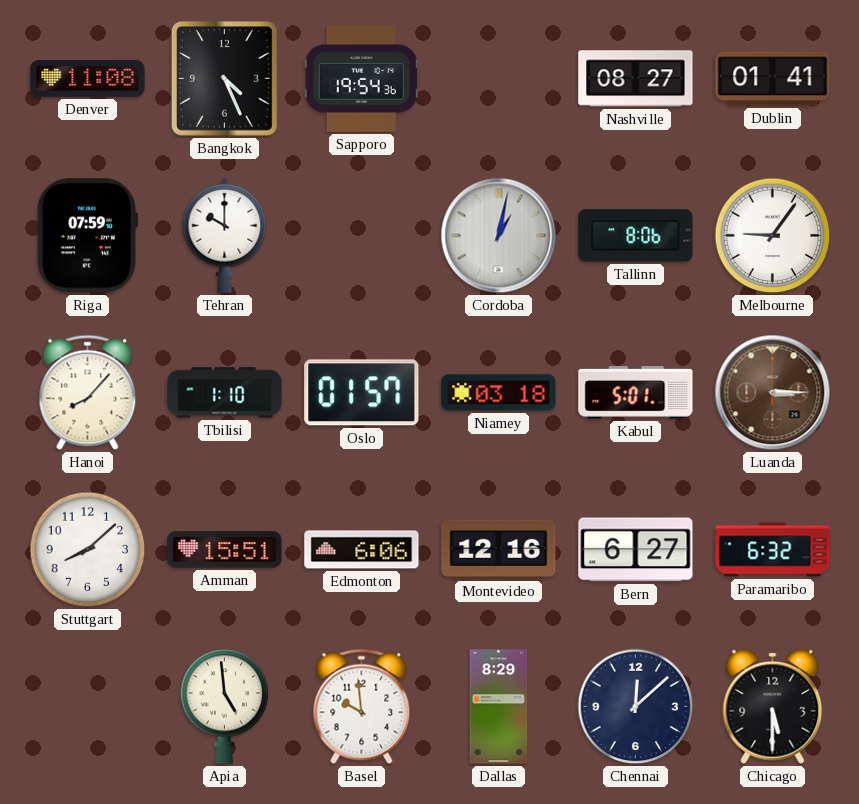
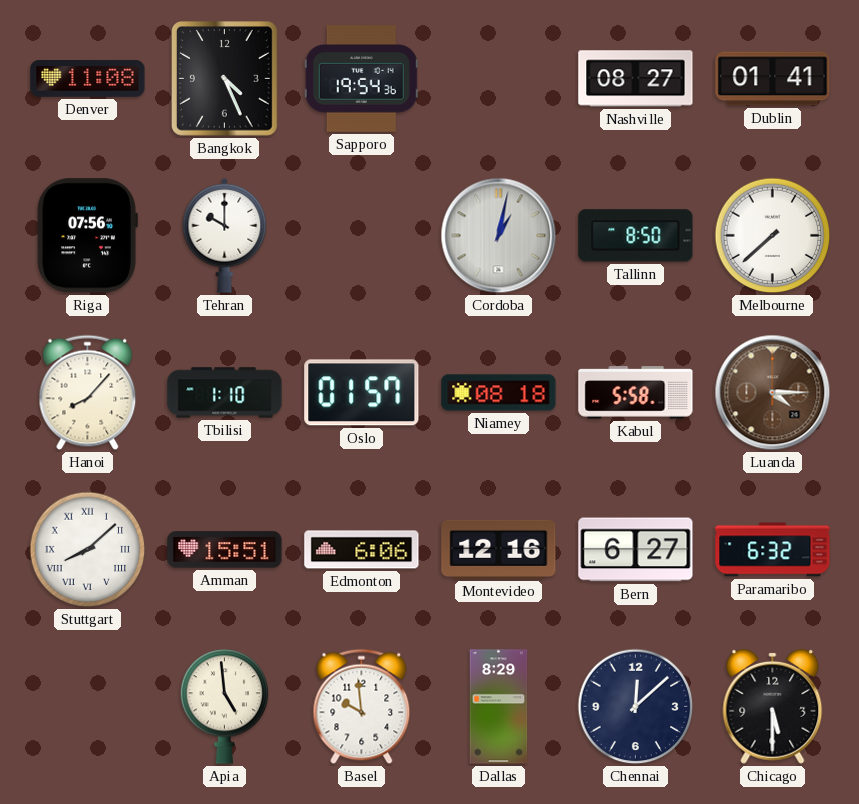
Riga: 07:59 -> 07:56
Tallinn: 8:06 -> 8:50
Melbourne: 9:06 -> 7:38
Niamey: 03:18 -> 08:18
Kabul: 5:01 -> 5:58
Luanda: 3:15 -> 4:15
Stuttgart numerals: Arabic -> Roman
